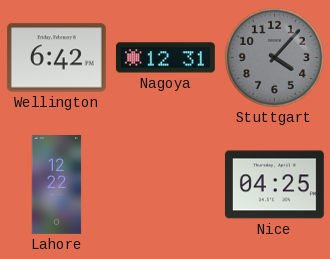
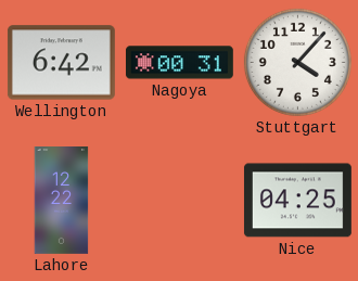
Nagoya: 12:31 -> 00:31
Stuttgart dial: grey -> white
